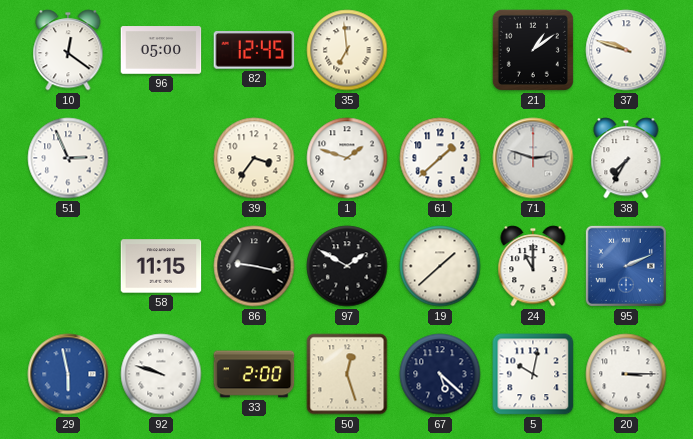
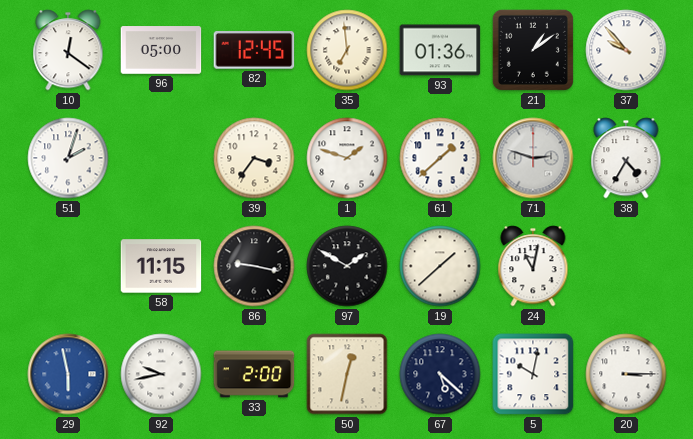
93: none -> 01:36
37: 9:48 -> 9:53
51: 2:56 -> 2:03
38: 7:35 -> 4:35
24: 11:00 -> 11:02
95: 2:11 -> none
92: 9:48 -> 9:43
50: 12:27 -> 12:32
